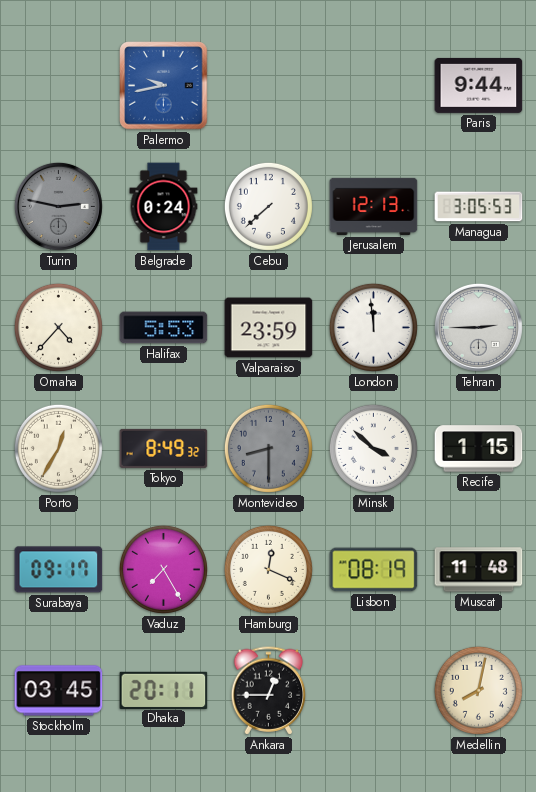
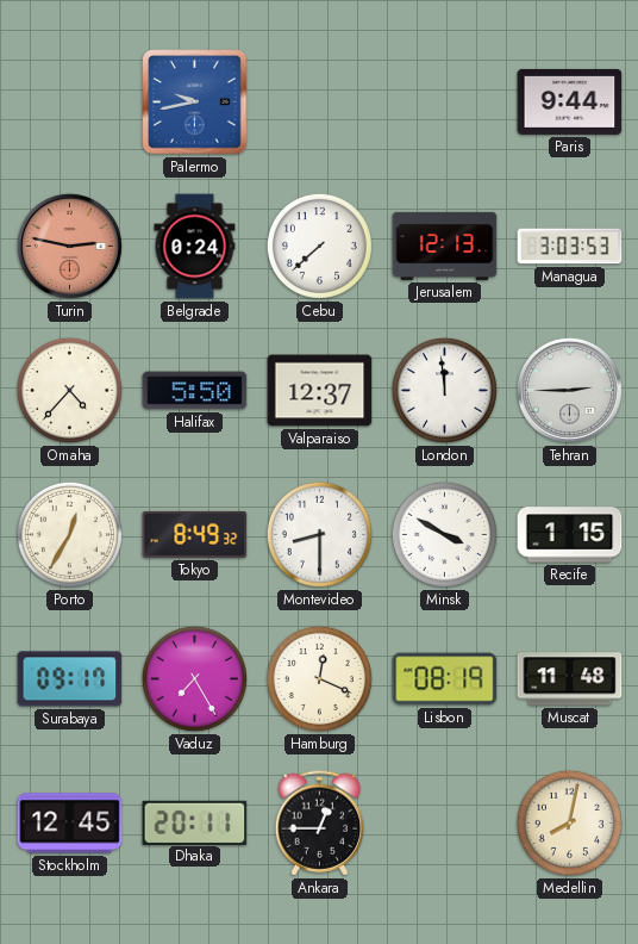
Turin dial: grey -> salmon
Managua: 3:05 -> 3:03
Halifax: 5:53 -> 5:50
Valparaiso: 23:59 -> 12:37
Montevideo dial: grey -> white
Minsk: 3:52 -> 3:50
Stockholm: 03:45 -> 12:45
